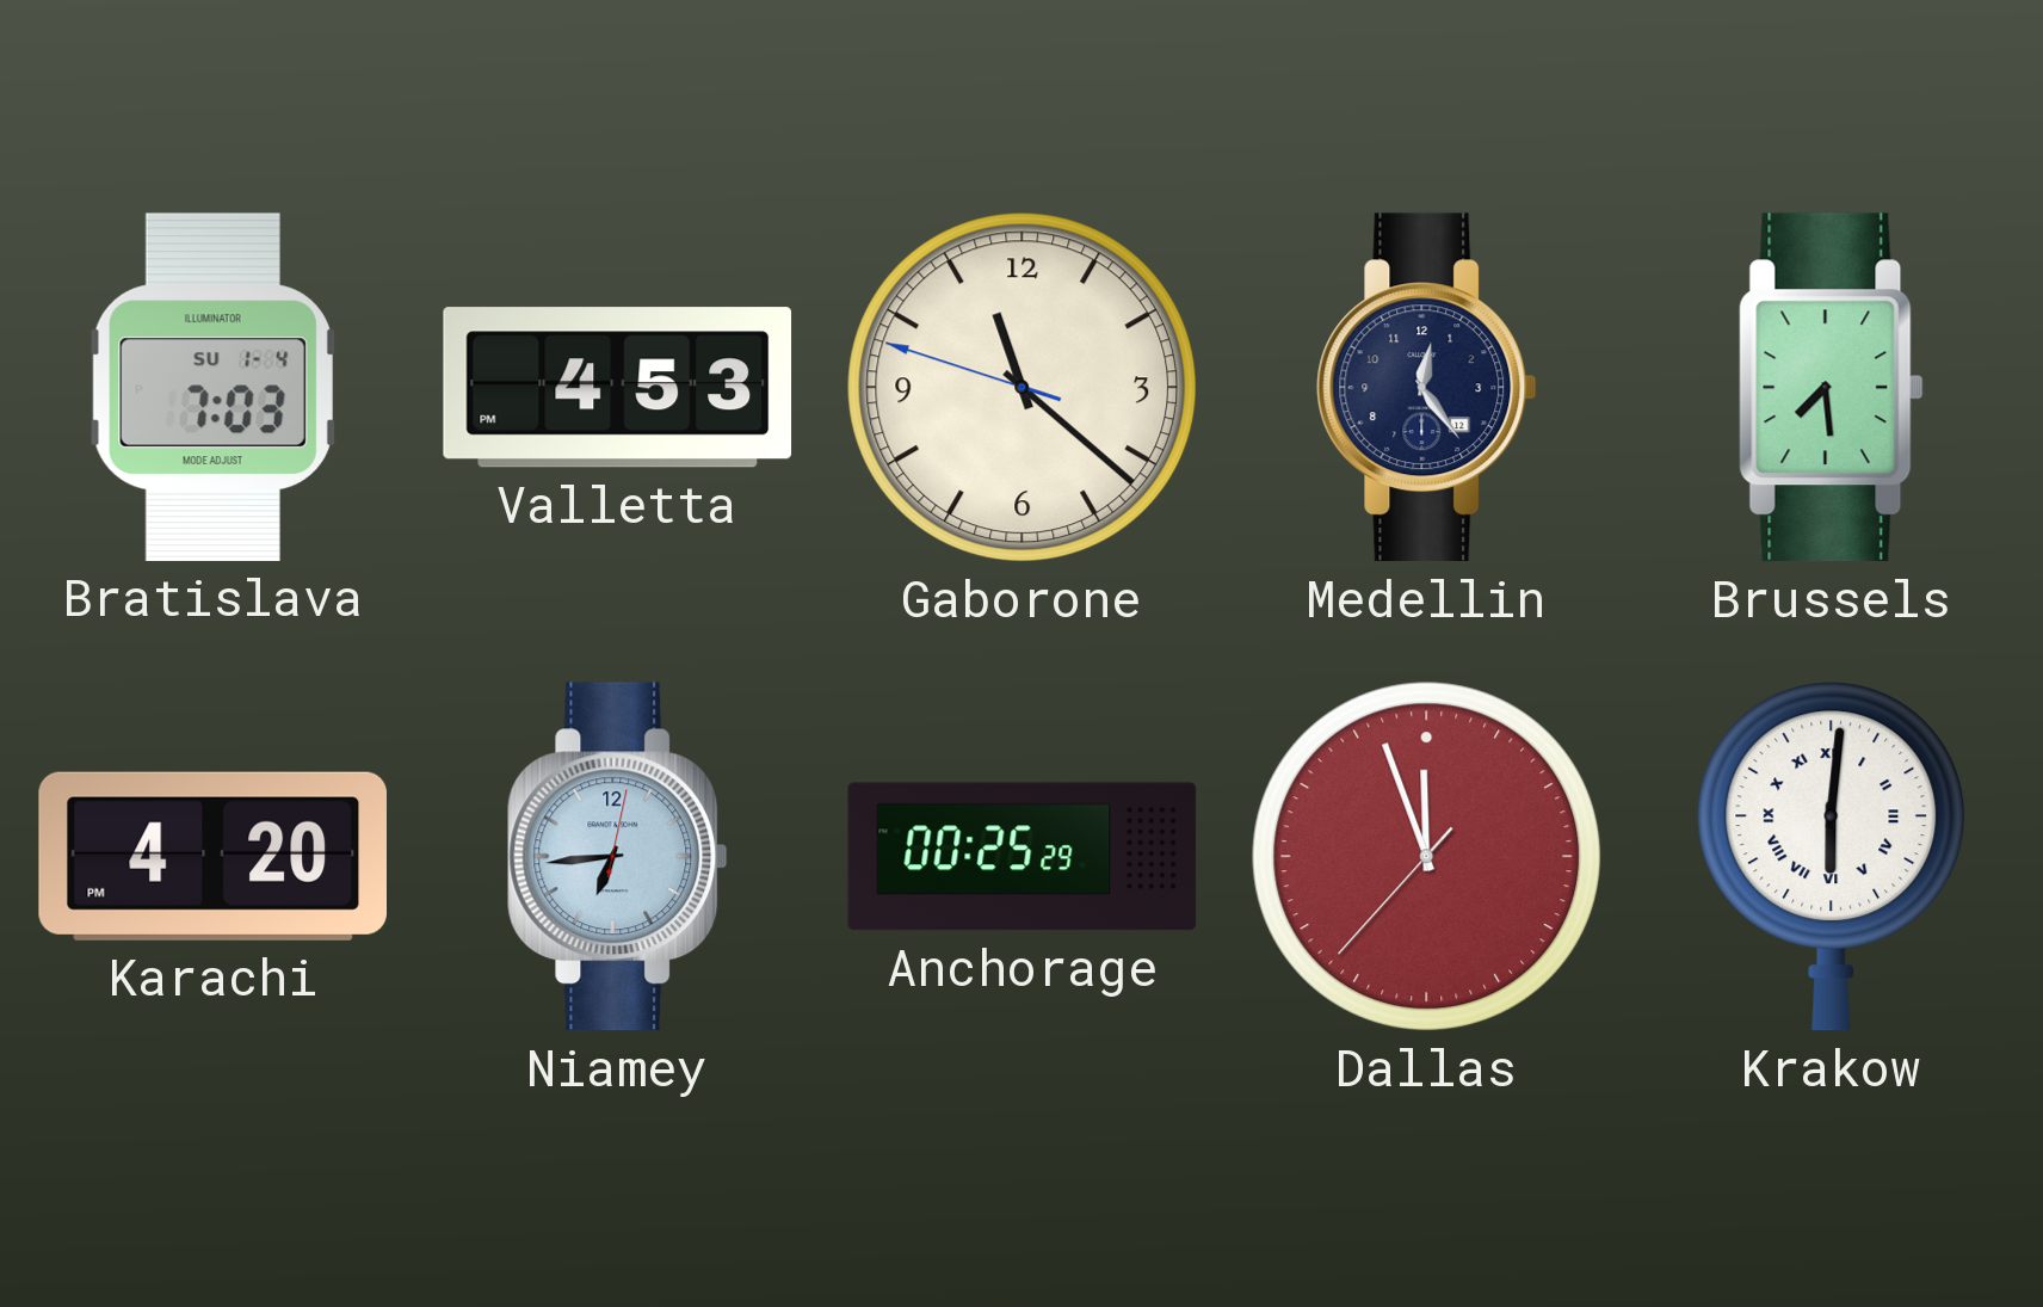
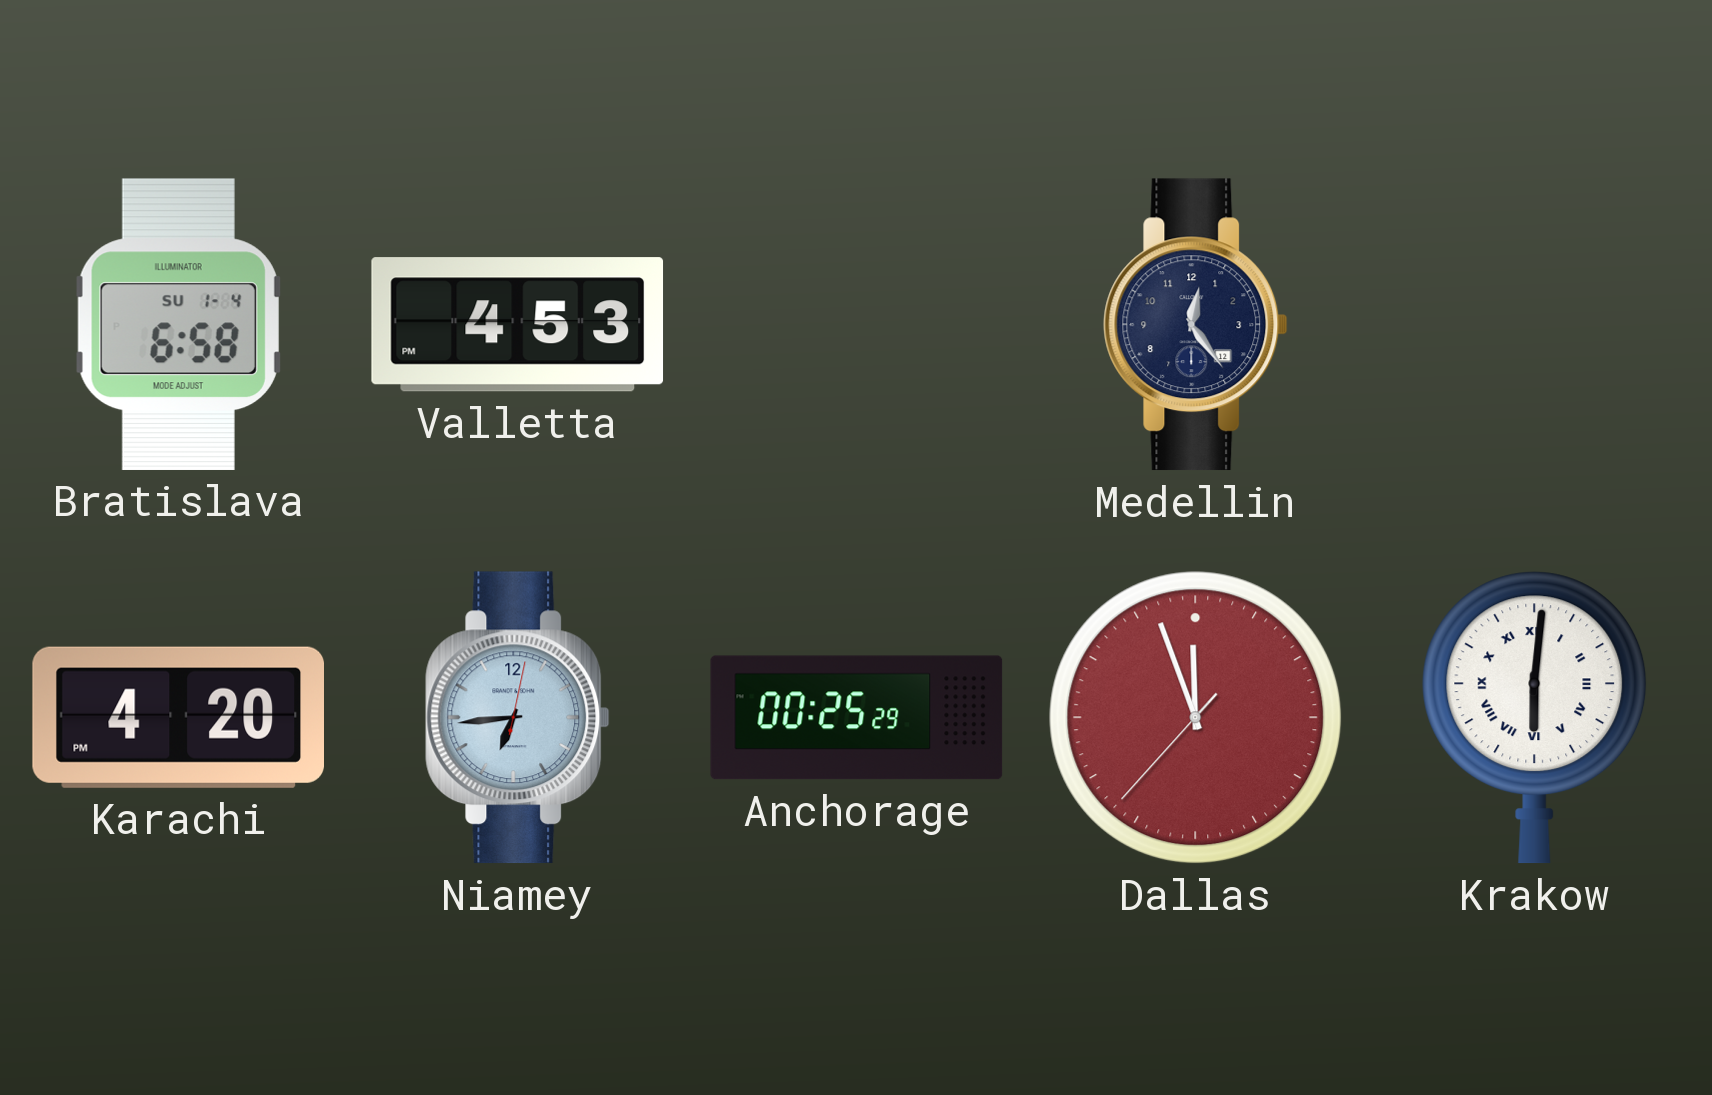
Bratislava: 7:03 -> 6:58
Gaborone: 11:21 -> none
Brussels: 7:29 -> none
